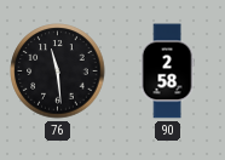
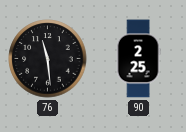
90: 2:58 -> 2:25
